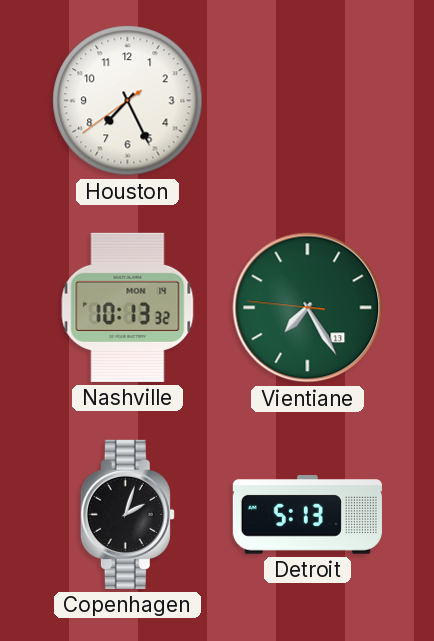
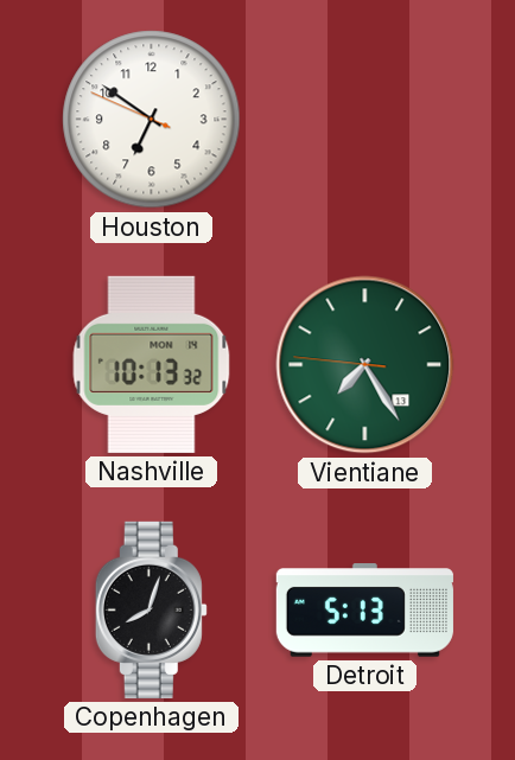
Houston: 7:25 -> 6:50
Copenhagen: 2:03 -> 8:03
